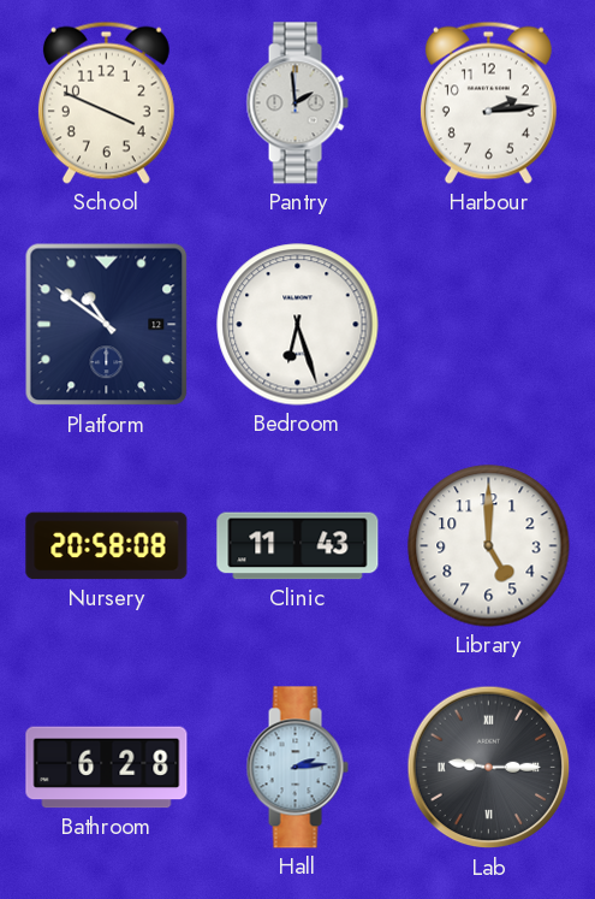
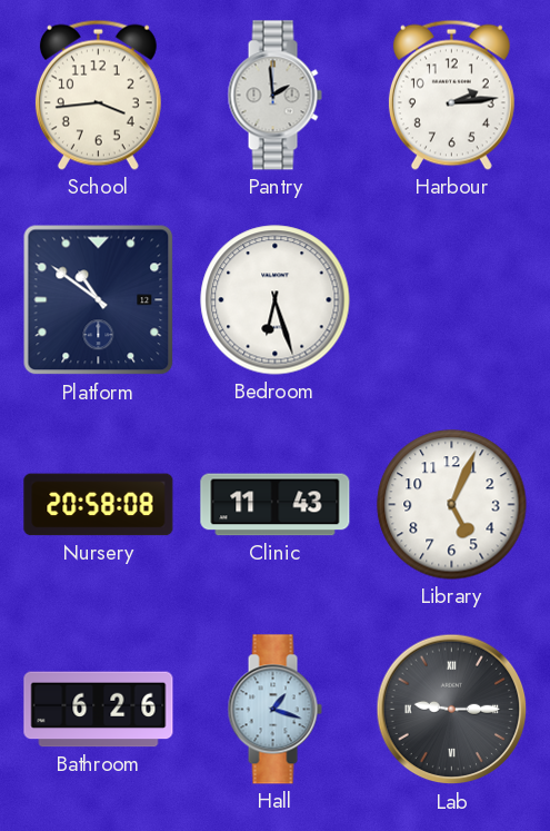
School: 3:49 -> 3:44
Library: 5:00 -> 5:04
Bathroom: 6:28 -> 6:26
Hall: 2:14 -> 1:18
